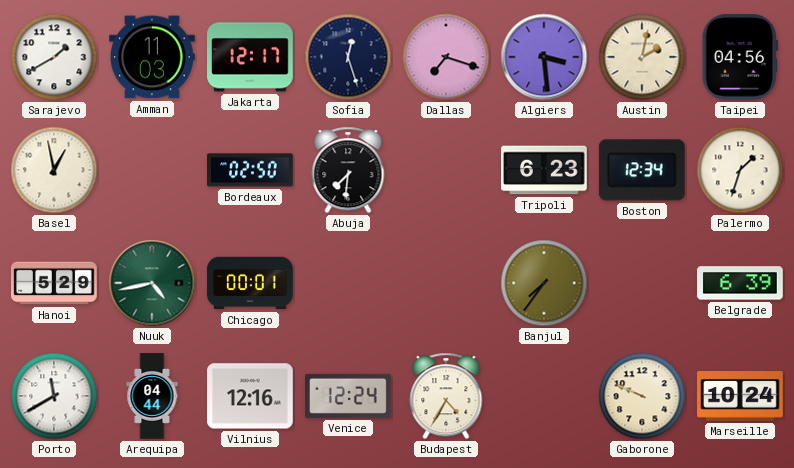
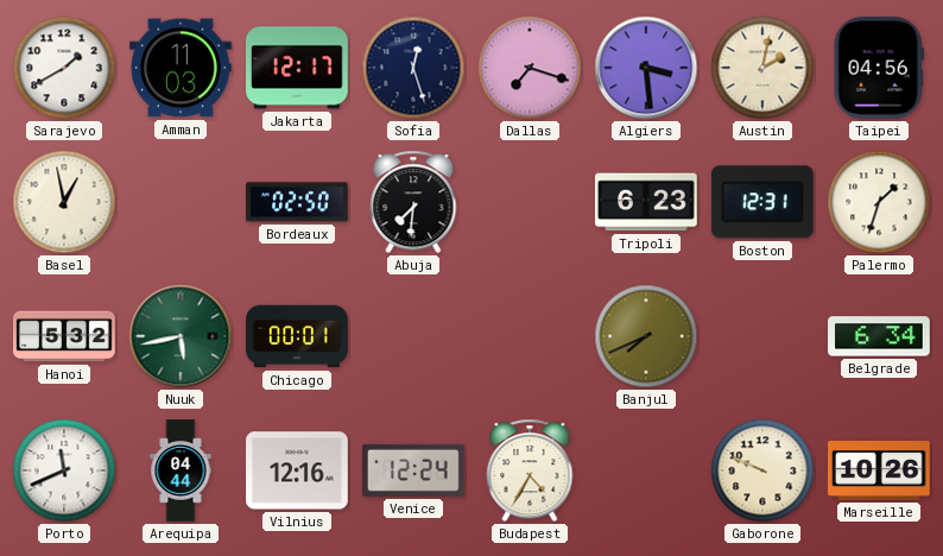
Boston: 12:34 -> 12:31
Hanoi: 5:29 -> 5:32
Nuuk: 4:43 -> 5:43
Banjul: 7:36 -> 7:41
Belgrade: 6:39 -> 6:34
Porto: 11:40 -> 11:41
Marseille: 10:24 -> 10:26
